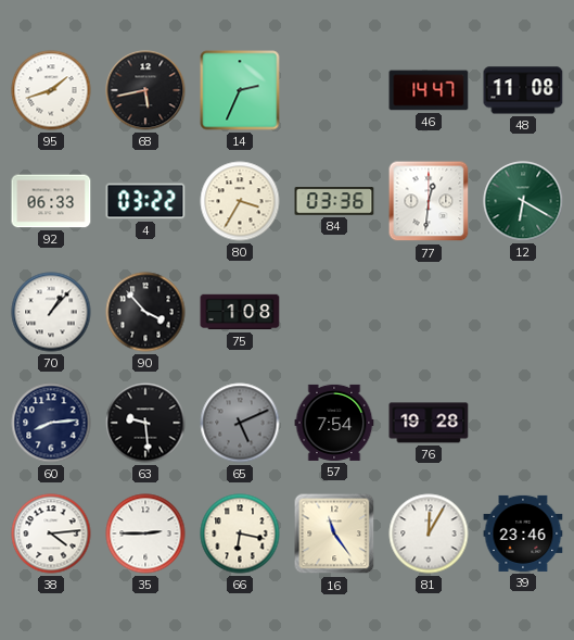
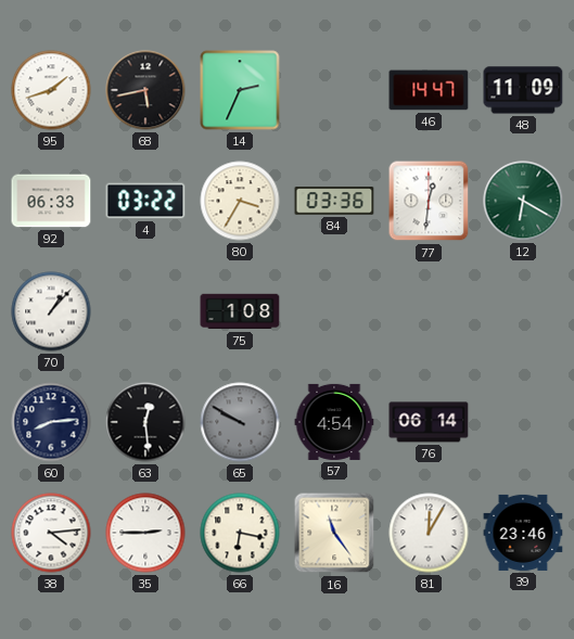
48: 11:08 -> 11:09
90: 3:53 -> none
63: 9:29 -> 12:29
65: 5:11 -> 9:50
57: 7:54 -> 4:54
76: 19:28 -> 06:14
